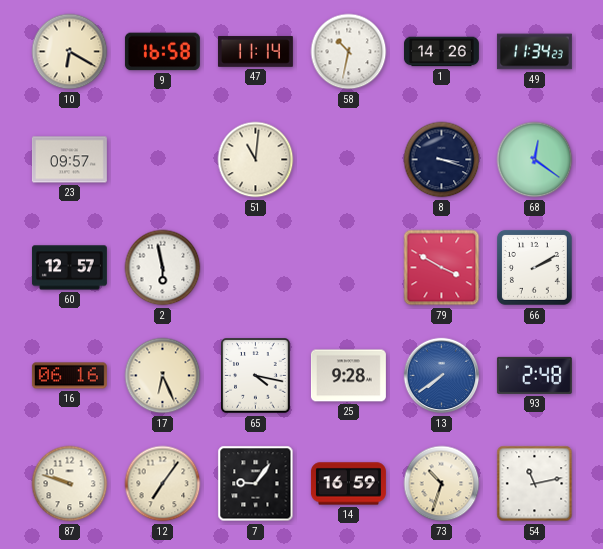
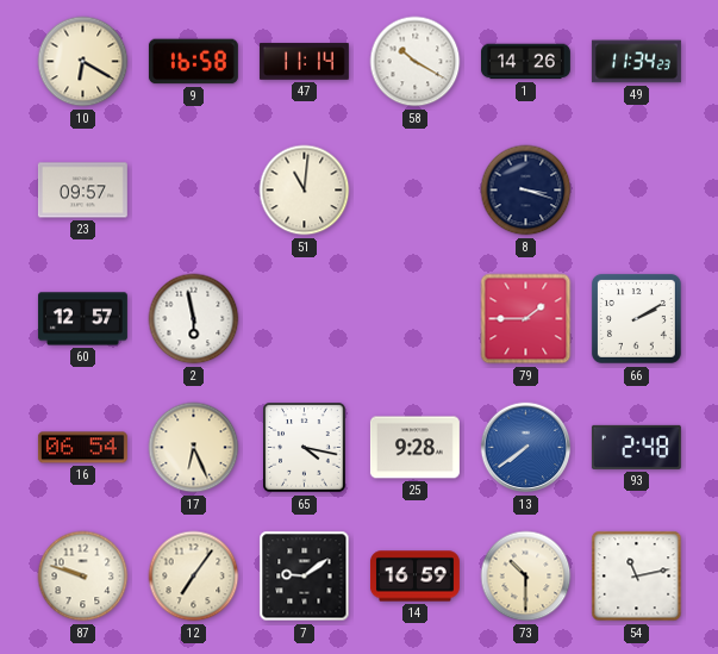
58: 10:32 -> 10:20
68: 12:21 -> none
79: 3:50 -> 1:45
16: 06:16 -> 06:54
7: 9:06 -> 9:09
73: 10:33 -> 10:30
